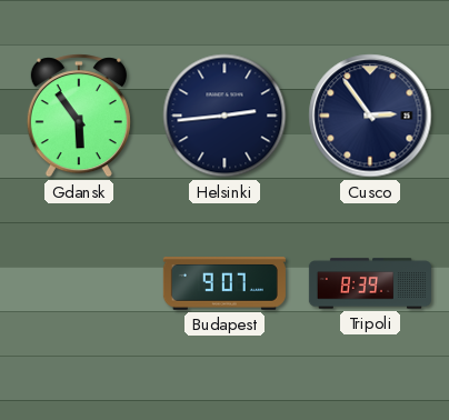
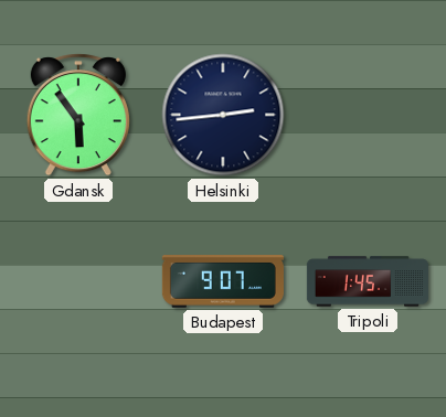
Cusco: 2:54 -> none
Tripoli: 8:39 -> 1:45
